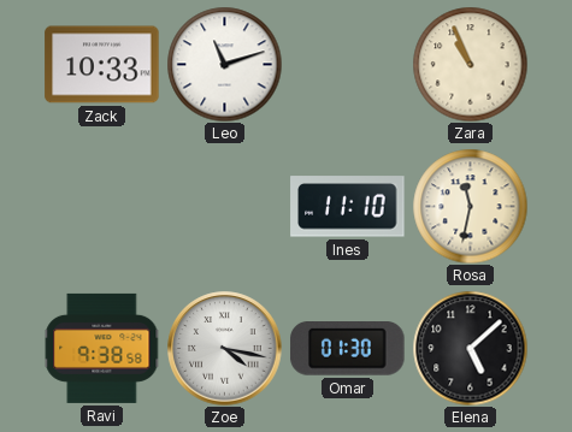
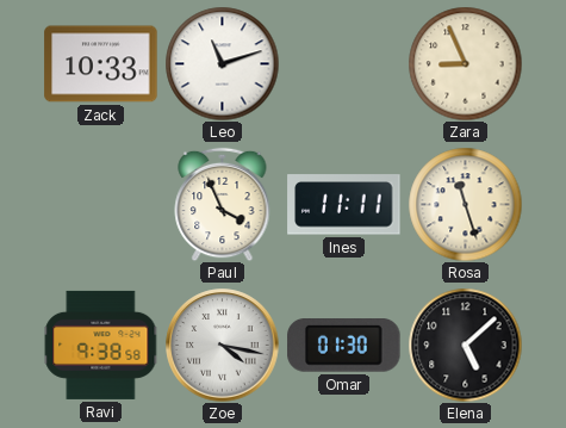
Zara: 10:56 -> 8:56
Paul: none -> 3:56
Ines: 11:10 -> 11:11
Rosa: 11:32 -> 11:27
